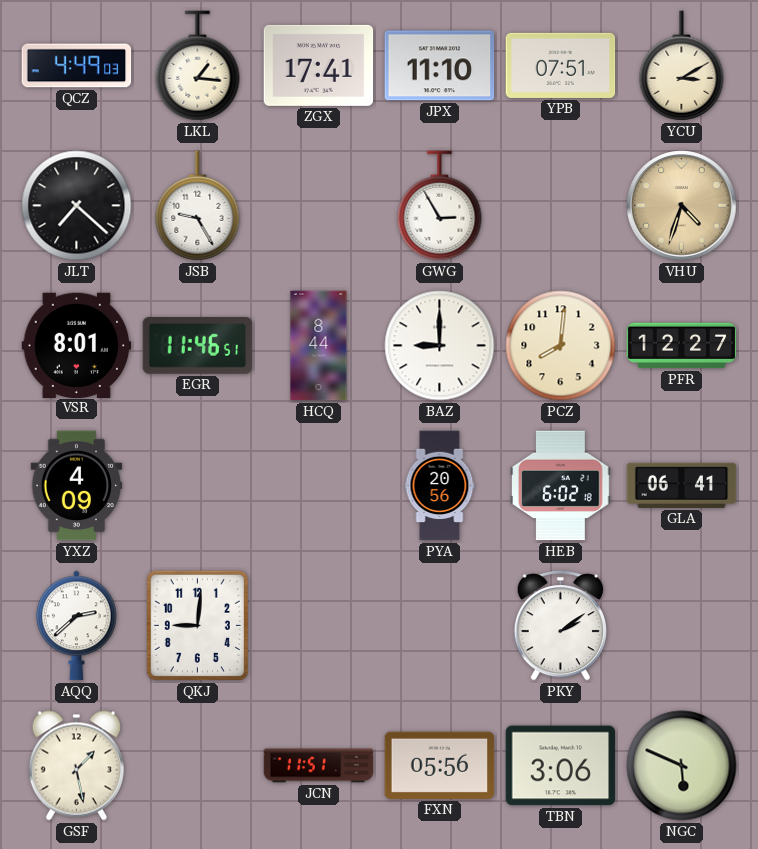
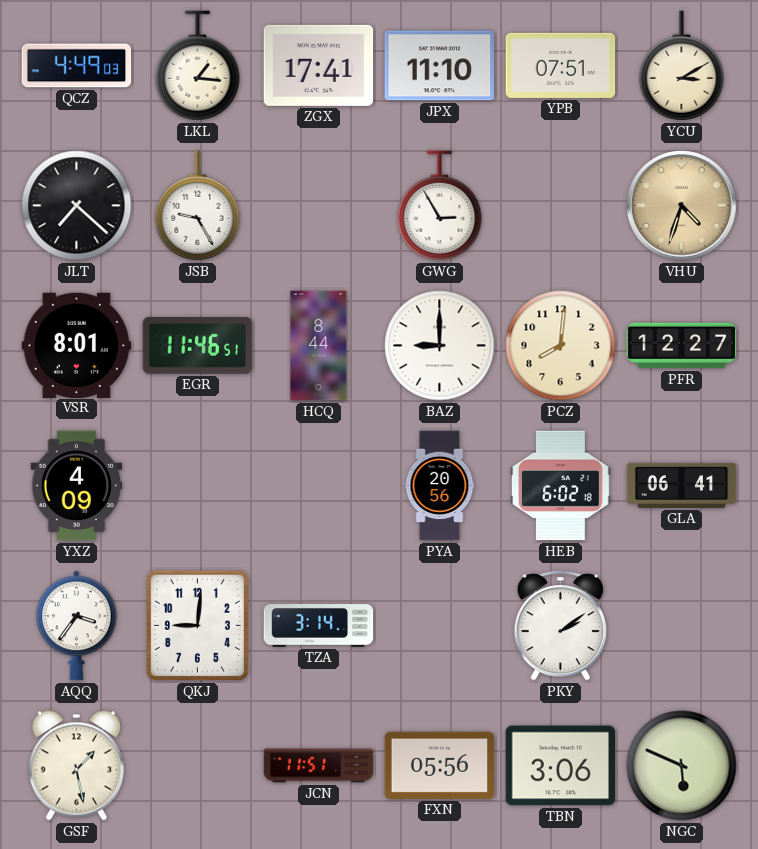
AQQ: 2:38 -> 3:36
TZA: none -> 3:14
